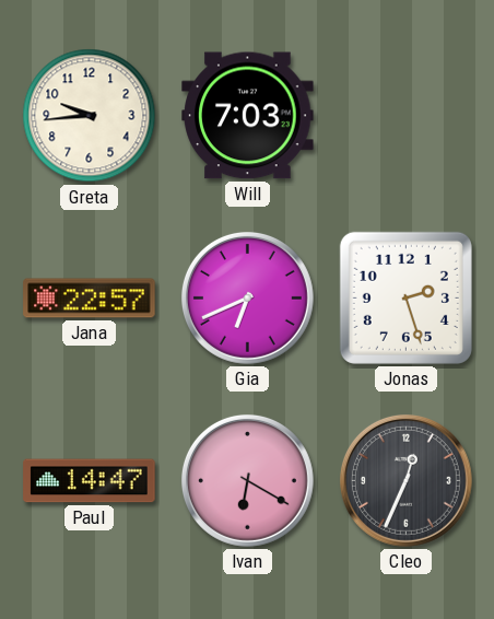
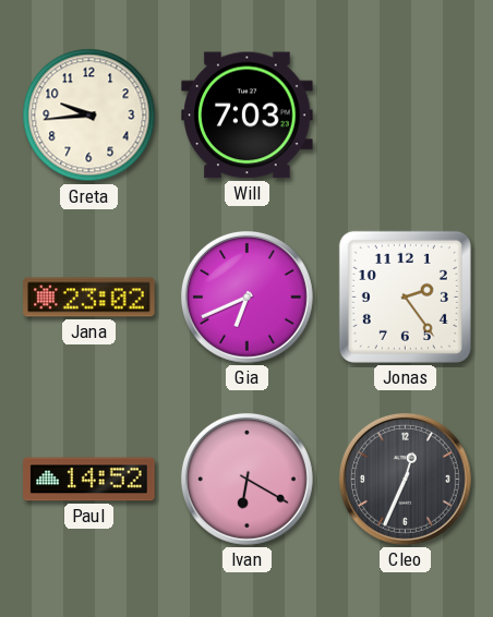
Jana: 22:57 -> 23:02
Jonas: 2:27 -> 2:24
Paul: 14:47 -> 14:52
